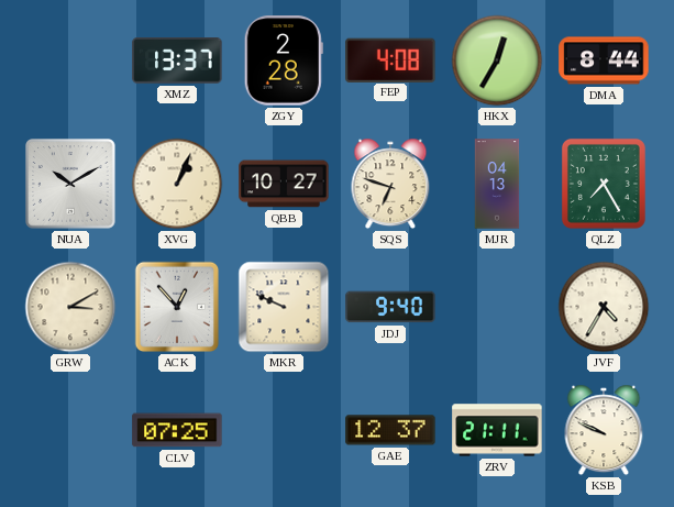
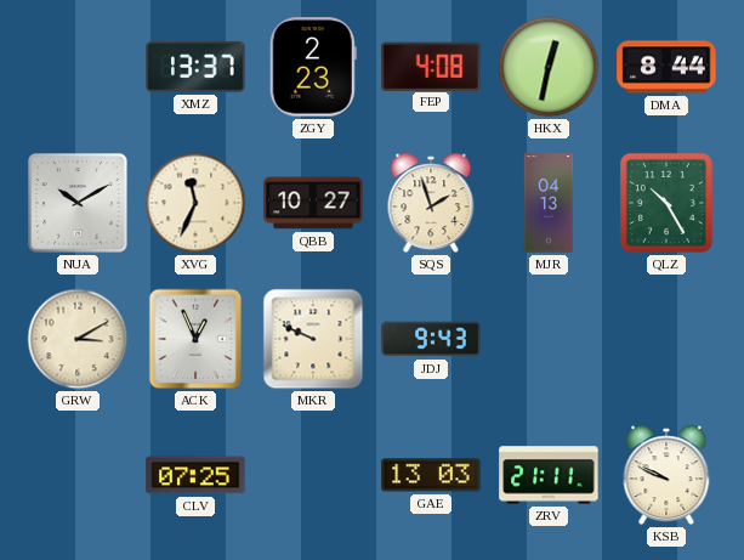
ZGY: 2:28 -> 2:23
HKX: 12:35 -> 12:32
XVG: 1:04 -> 11:34
SQS: 6:48 -> 1:57
QLZ: 7:25 -> 10:25
ACK: 12:53 -> 12:56
JDJ: 9:40 -> 9:43
JVF: 4:35 -> none
GAE: 12:37 -> 13:03
